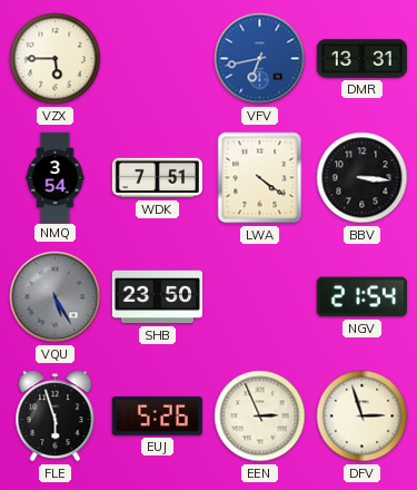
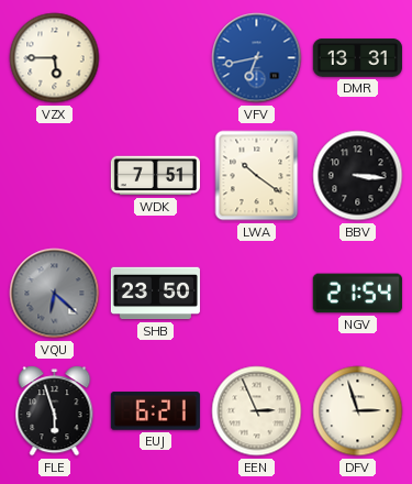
NMQ: 3:54 -> none
LWA: 4:21 -> 10:21
VQU: 5:25 -> 6:22
EUJ: 5:26 -> 6:21
